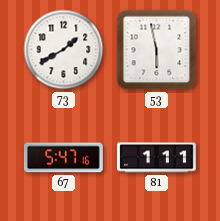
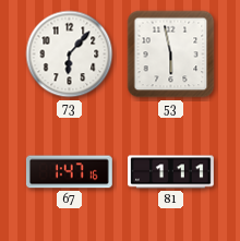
73: 1:40 -> 6:07
67: 5:47 -> 1:47
